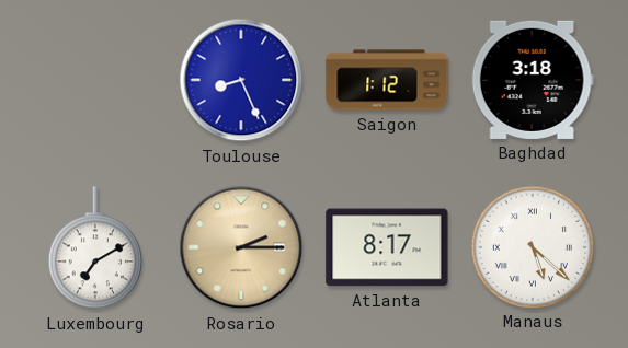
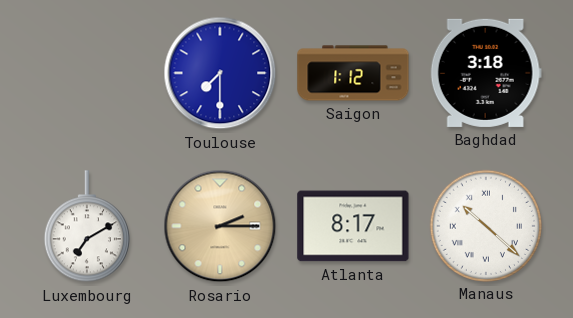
Toulouse: 8:26 -> 7:30
Manaus: 5:22 -> 10:22
